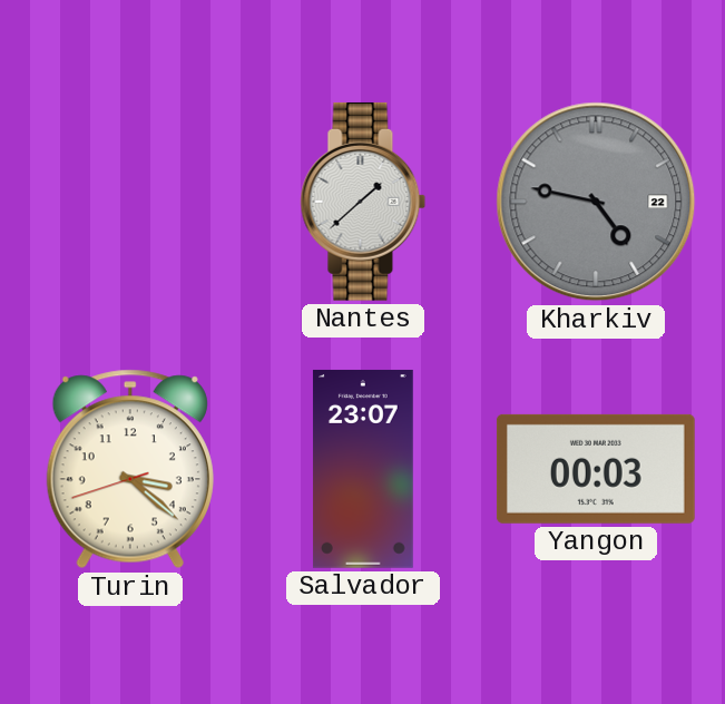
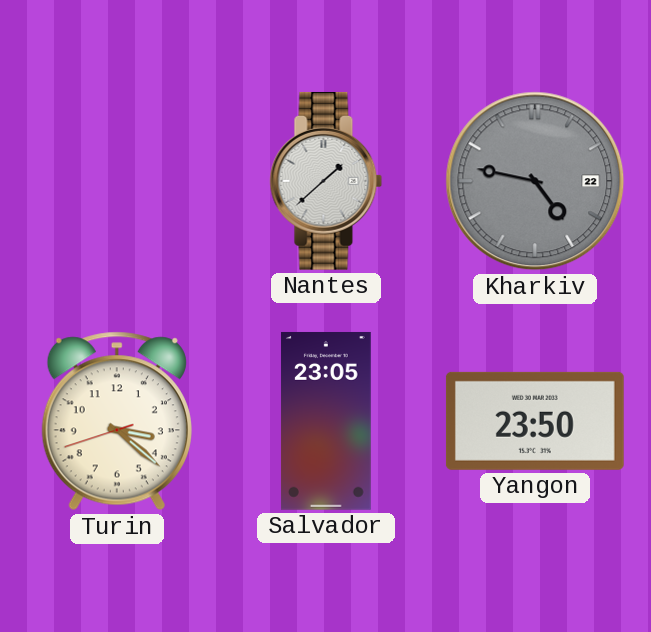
Salvador: 23:07 -> 23:05
Yangon: 00:03 -> 23:50
